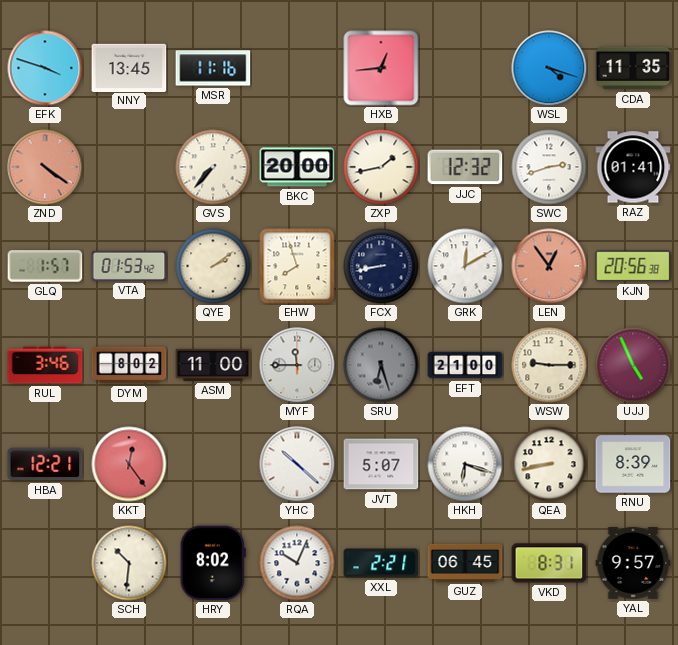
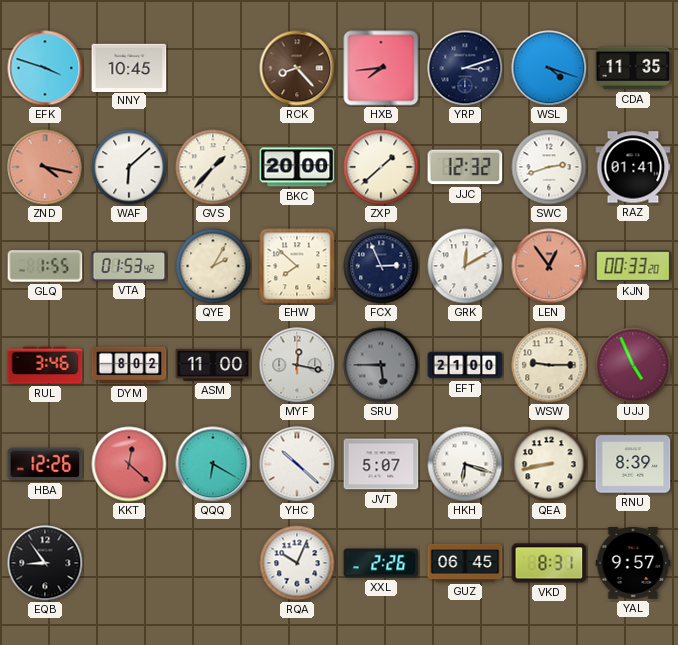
NNY: 13:45 -> 10:45
MSR: 11:16 -> none
RCK: none -> 8:23
HXB: 12:44 -> 7:44
YRP: none -> 3:12
ZND: 4:21 -> 4:17
WAF: none -> 6:08
GVS: 7:37 -> 1:37
ZXP: 1:43 -> 1:38
GLQ: 1:57 -> 1:55
QYE: 2:09 -> 2:05
EHW: 7:57 -> 7:52
FCX: 8:43 -> 2:56
KJN: 20:56 -> 00:33
MYF: 11:45 -> 12:17
SRU: 6:27 -> 5:45
HBA: 12:21 -> 12:26
KKT: 12:24 -> 12:22
QQQ: none -> 6:20
EQB: none -> 8:54
SCH: 10:31 -> none
HRY: 8:02 -> none
XXL: 2:21 -> 2:26
